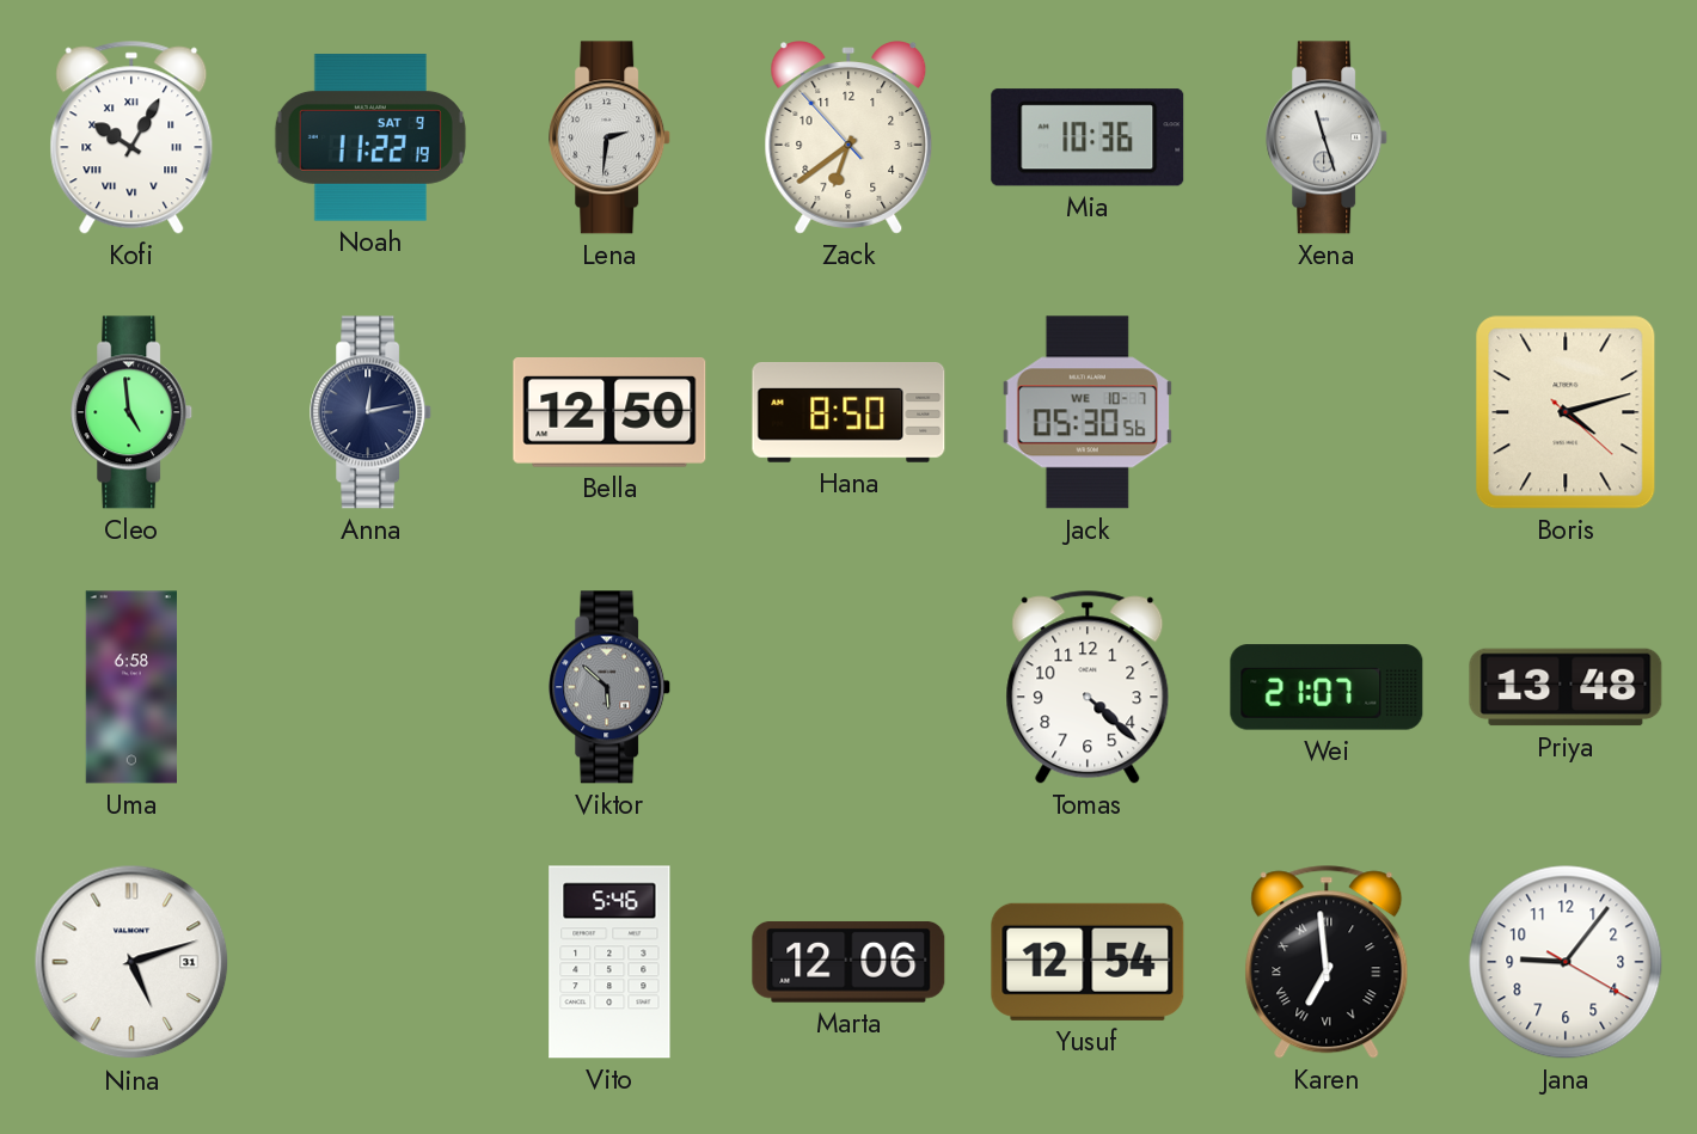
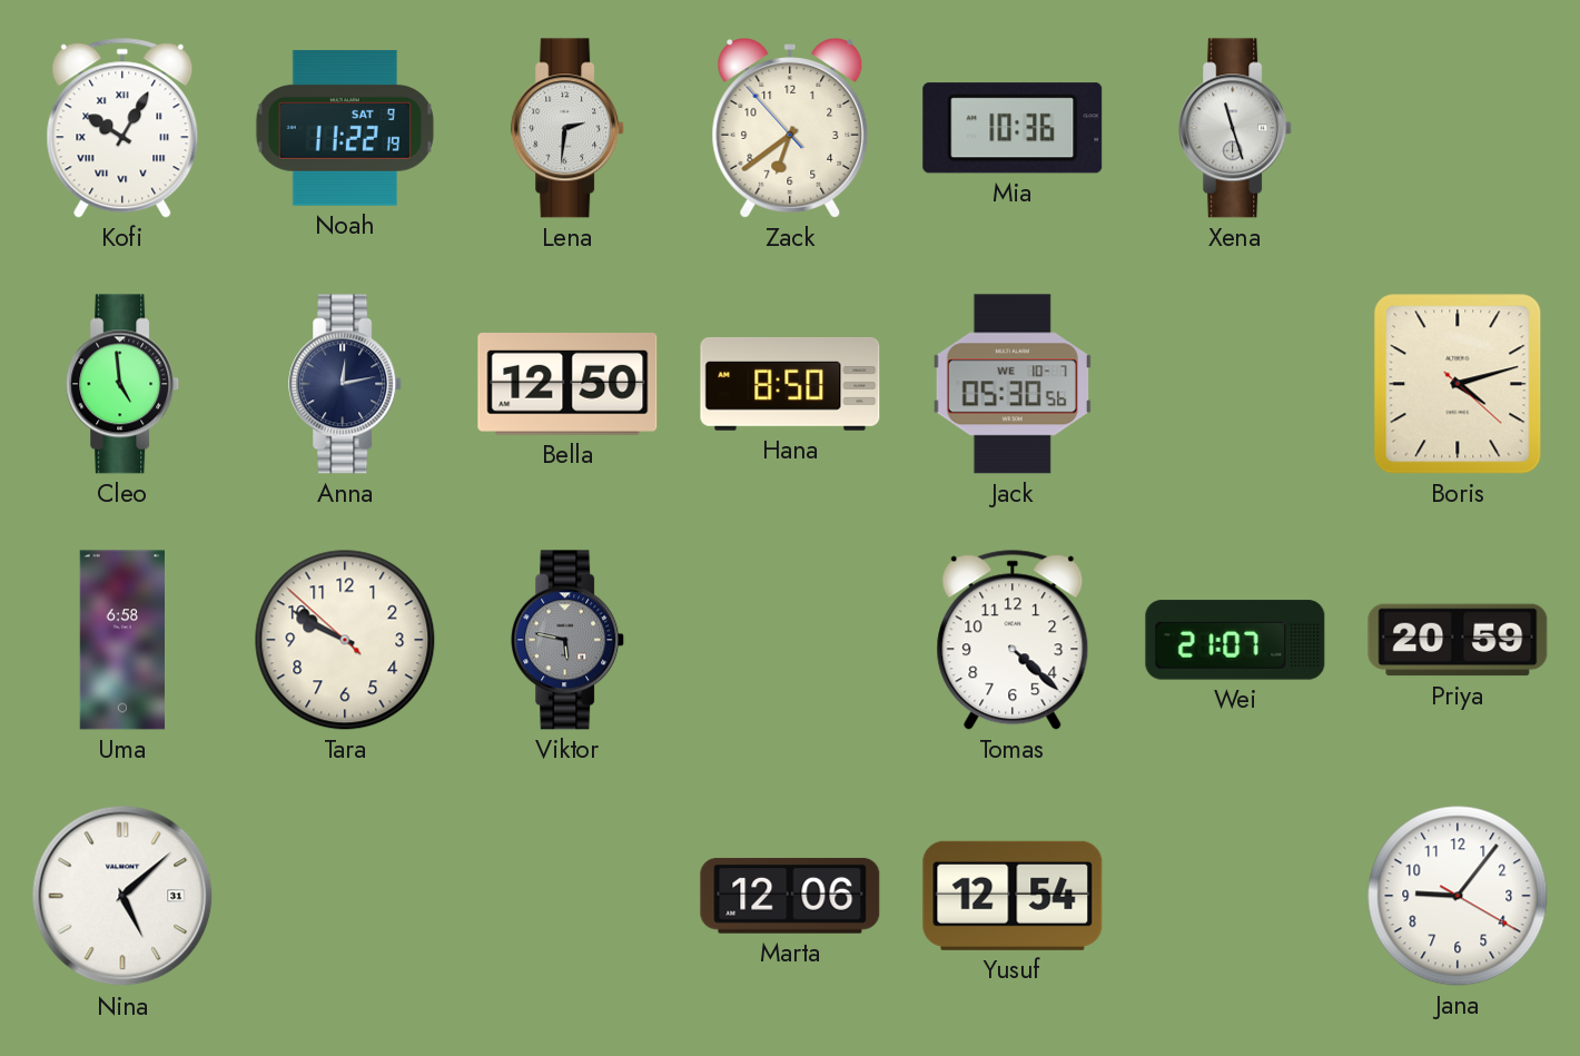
Tara: none -> 9:49
Viktor: 5:52 -> 5:47
Priya: 13:48 -> 20:59
Nina: 5:12 -> 5:08
Vito: 5:46 -> none
Karen: 6:59 -> none
